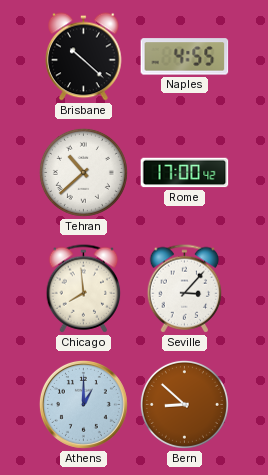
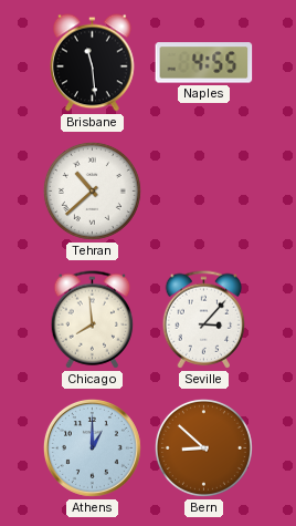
Brisbane: 10:22 -> 11:29
Rome: 17:00 -> none
